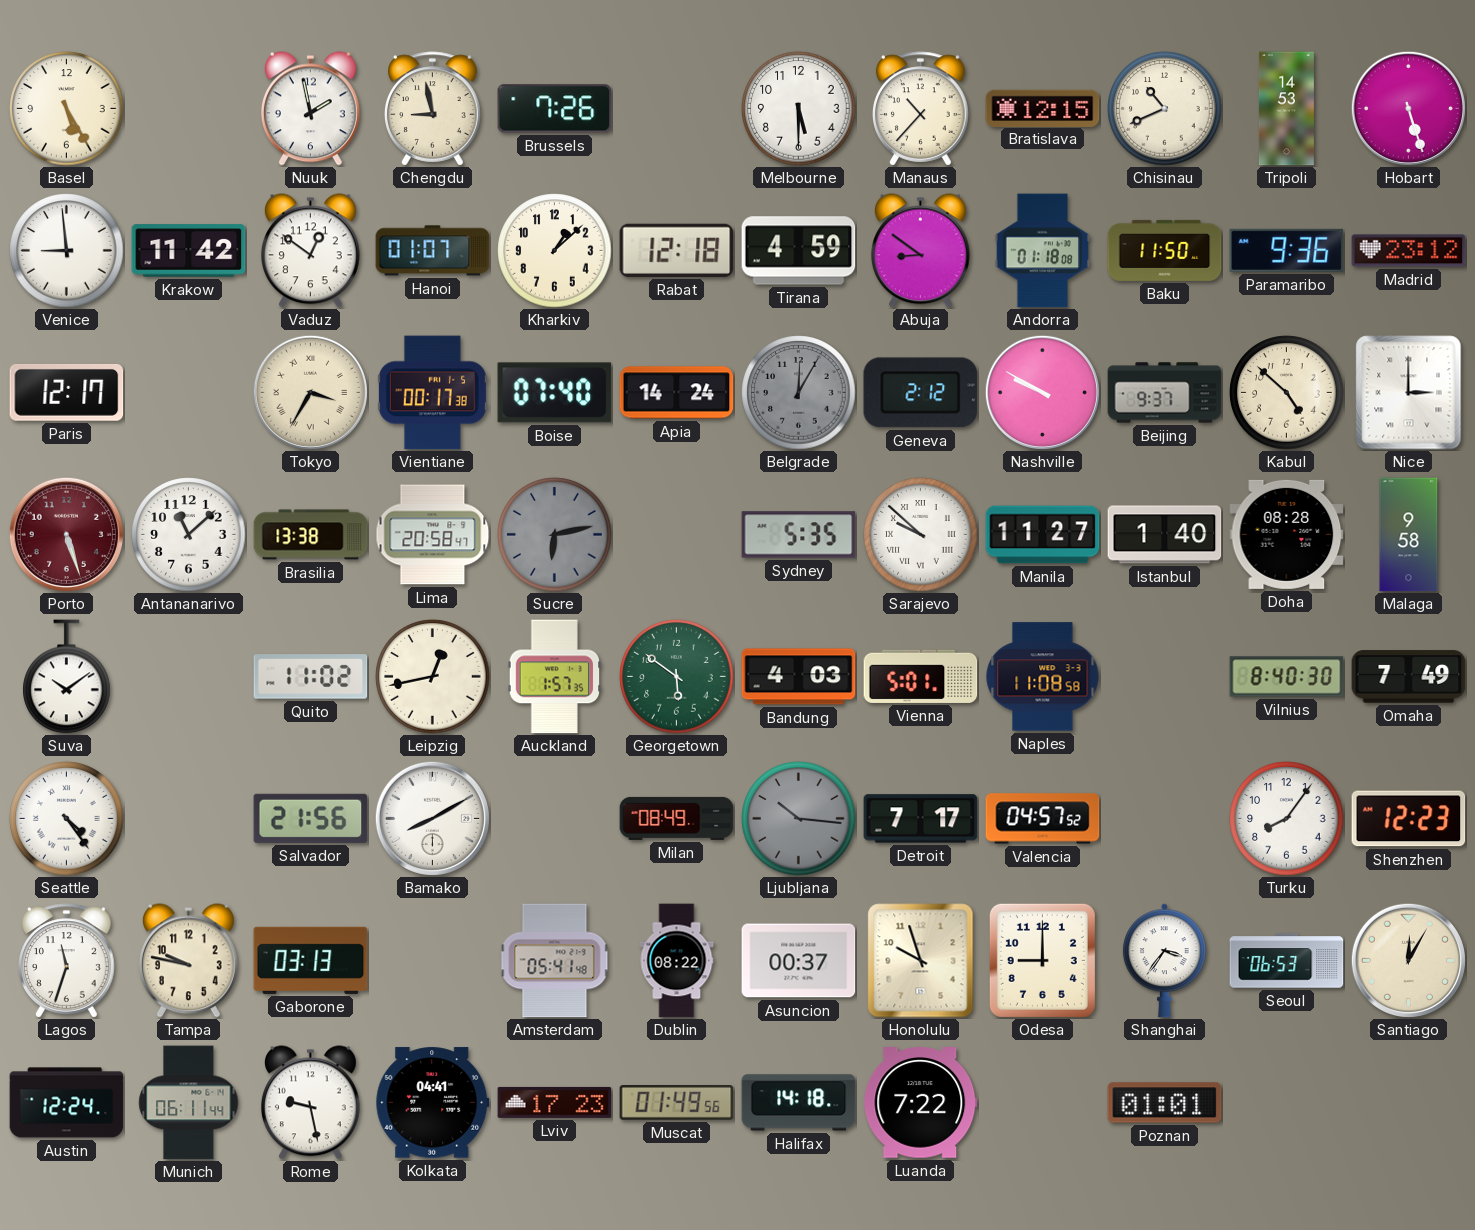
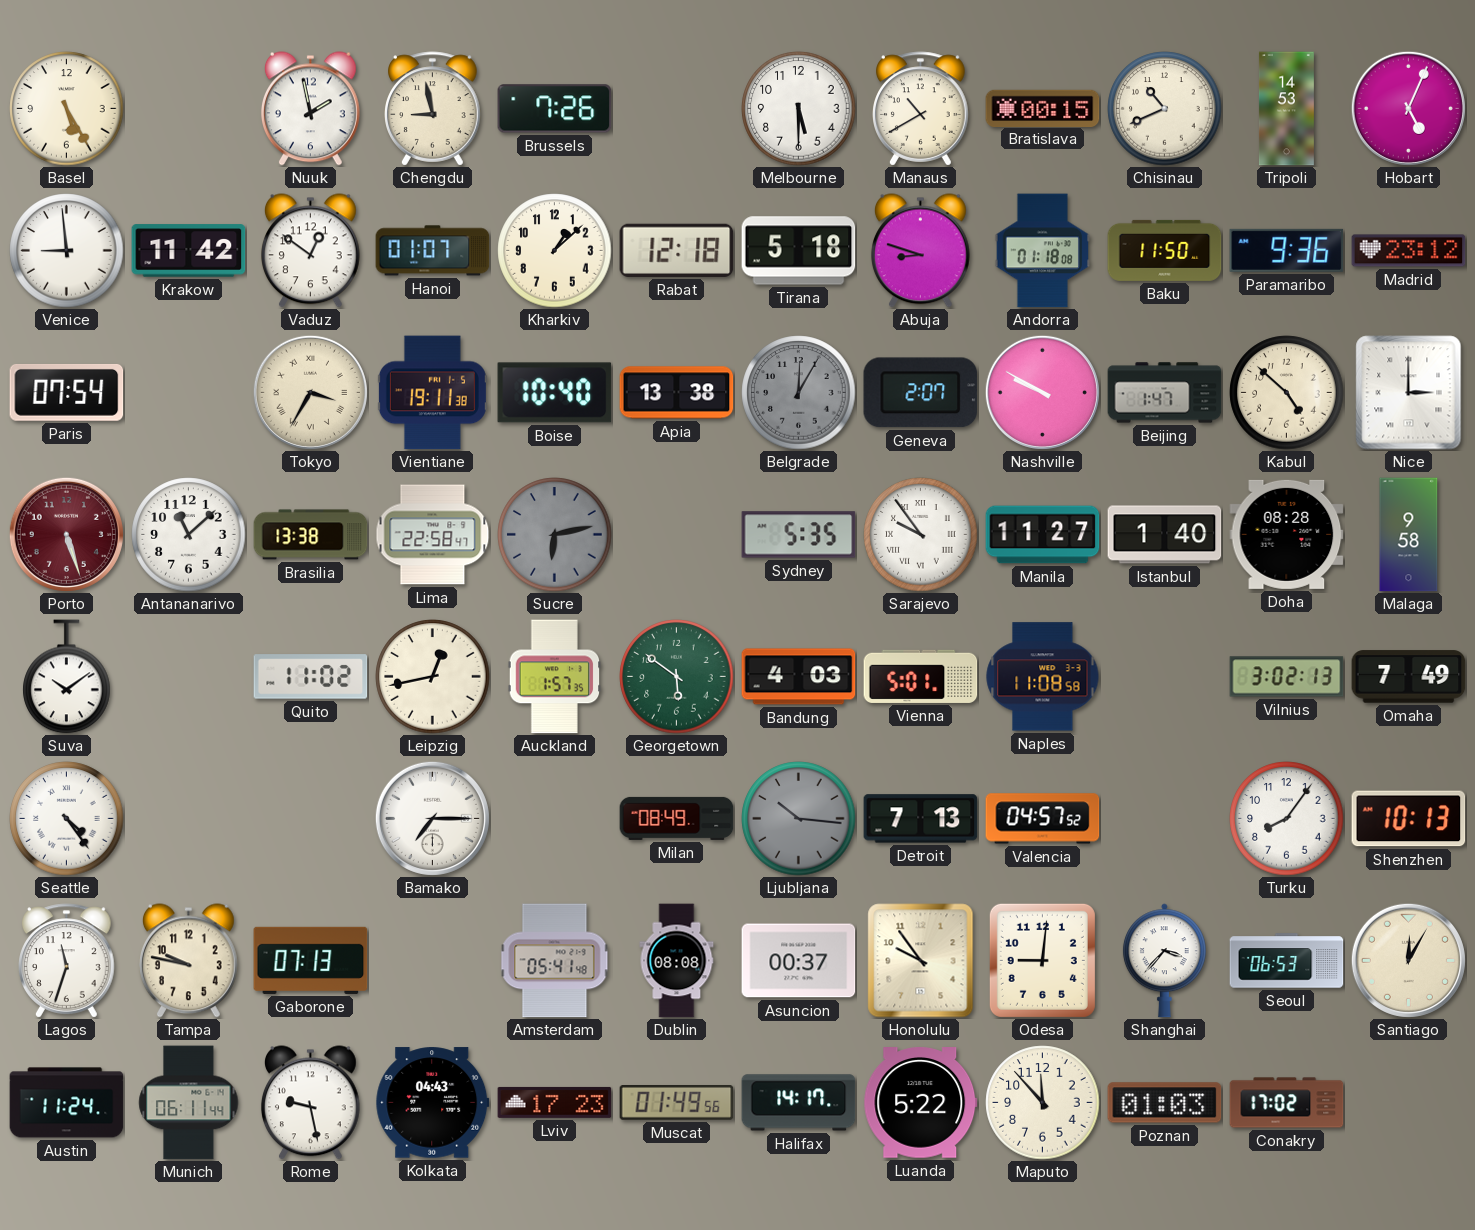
Manaus: 10:37 -> 10:40
Bratislava: 12:15 -> 00:15
Hobart: 5:27 -> 5:04
Tirana: 4:59 -> 5:18
Abuja: 8:51 -> 8:48
Paris: 12:17 -> 07:54
Vientiane: 00:17 -> 19:11
Boise: 07:40 -> 10:40
Apia: 14:24 -> 13:38
Geneva: 2:12 -> 2:07
Beijing: 9:37 -> 1:47
Lima: 20:58 -> 22:58
Sarajevo: 9:52 -> 9:54
Vilnius: 8:40 -> 3:02
Salvador: 21:56 -> none
Bamako: 8:10 -> 7:15
Detroit: 7:17 -> 7:13
Shenzhen: 12:23 -> 10:13
Gaborone: 03:13 -> 07:13
Dublin: 08:22 -> 08:08
Honolulu: 9:57 -> 9:54
Odesa: 9:00 -> 9:01
Shanghai: 3:36 -> 3:37
Austin: 12:24 -> 11:24
Kolkata: 04:41 -> 04:43
Halifax: 14:18 -> 14:17
Luanda: 7:22 -> 5:22
Maputo: none -> 11:53
Poznan: 01:01 -> 01:03
Conakry: none -> 17:02
